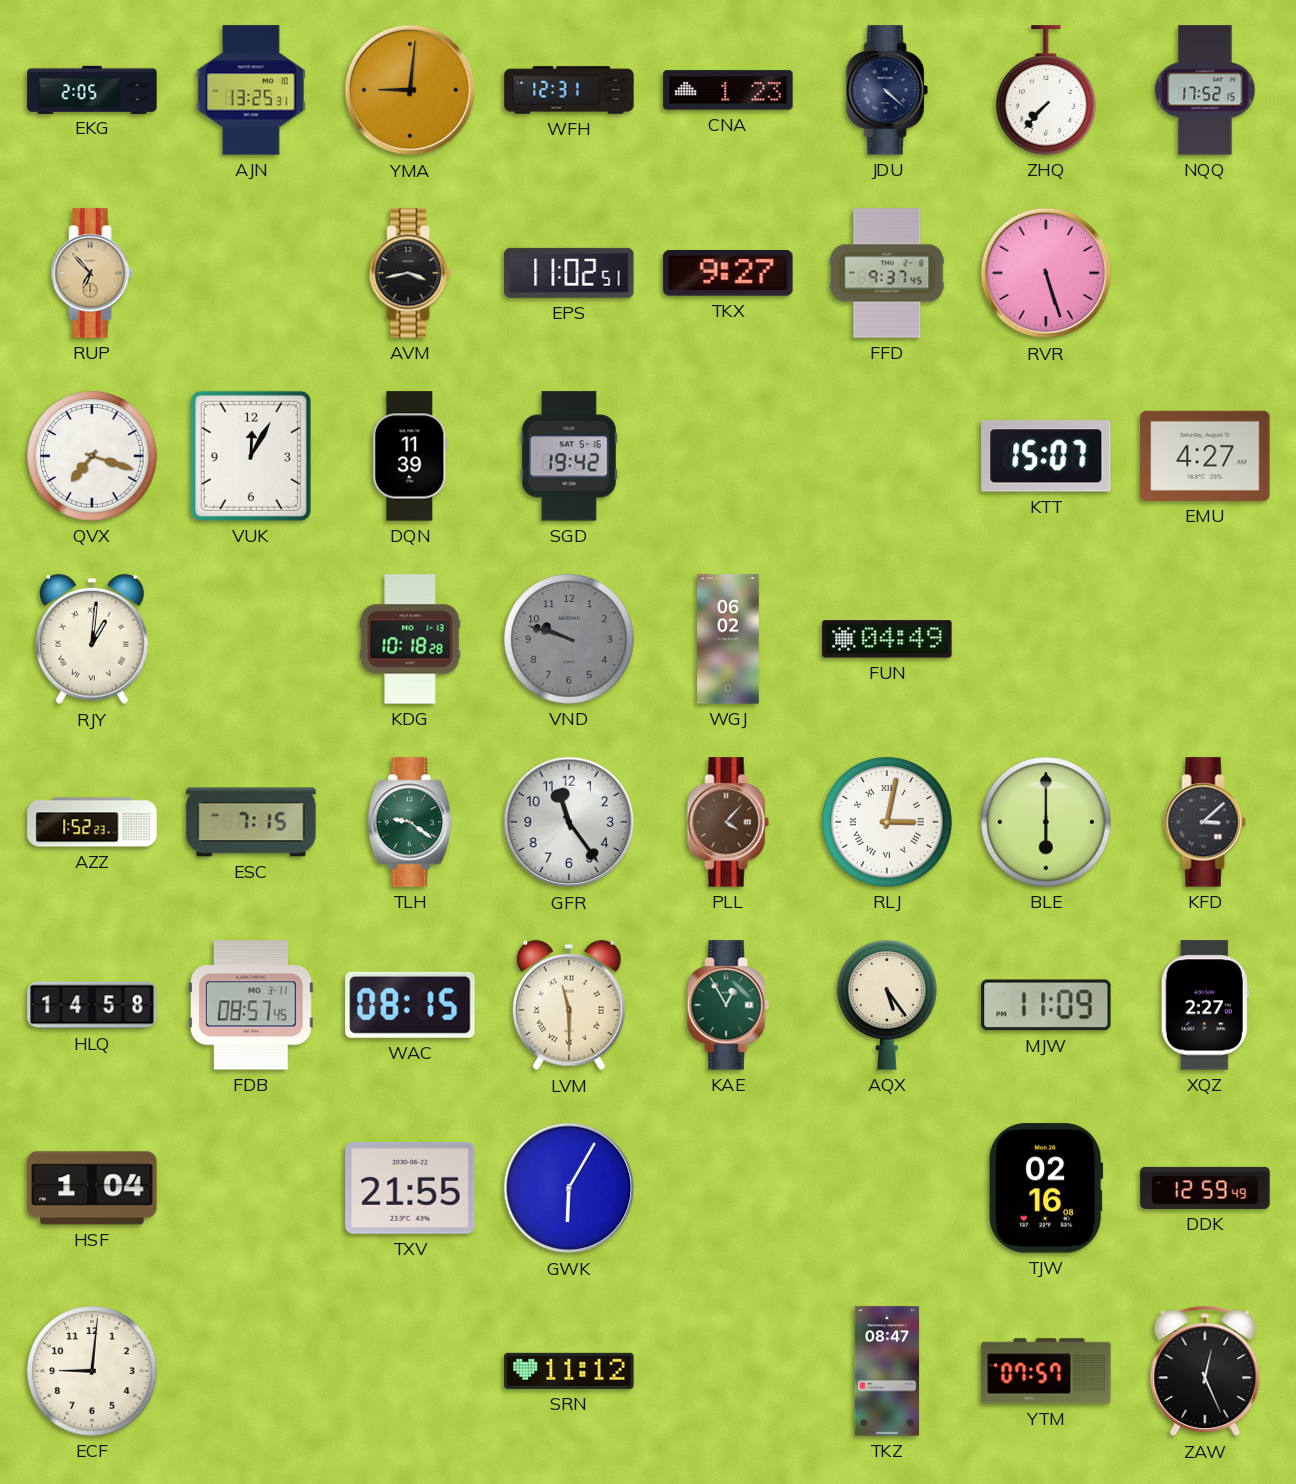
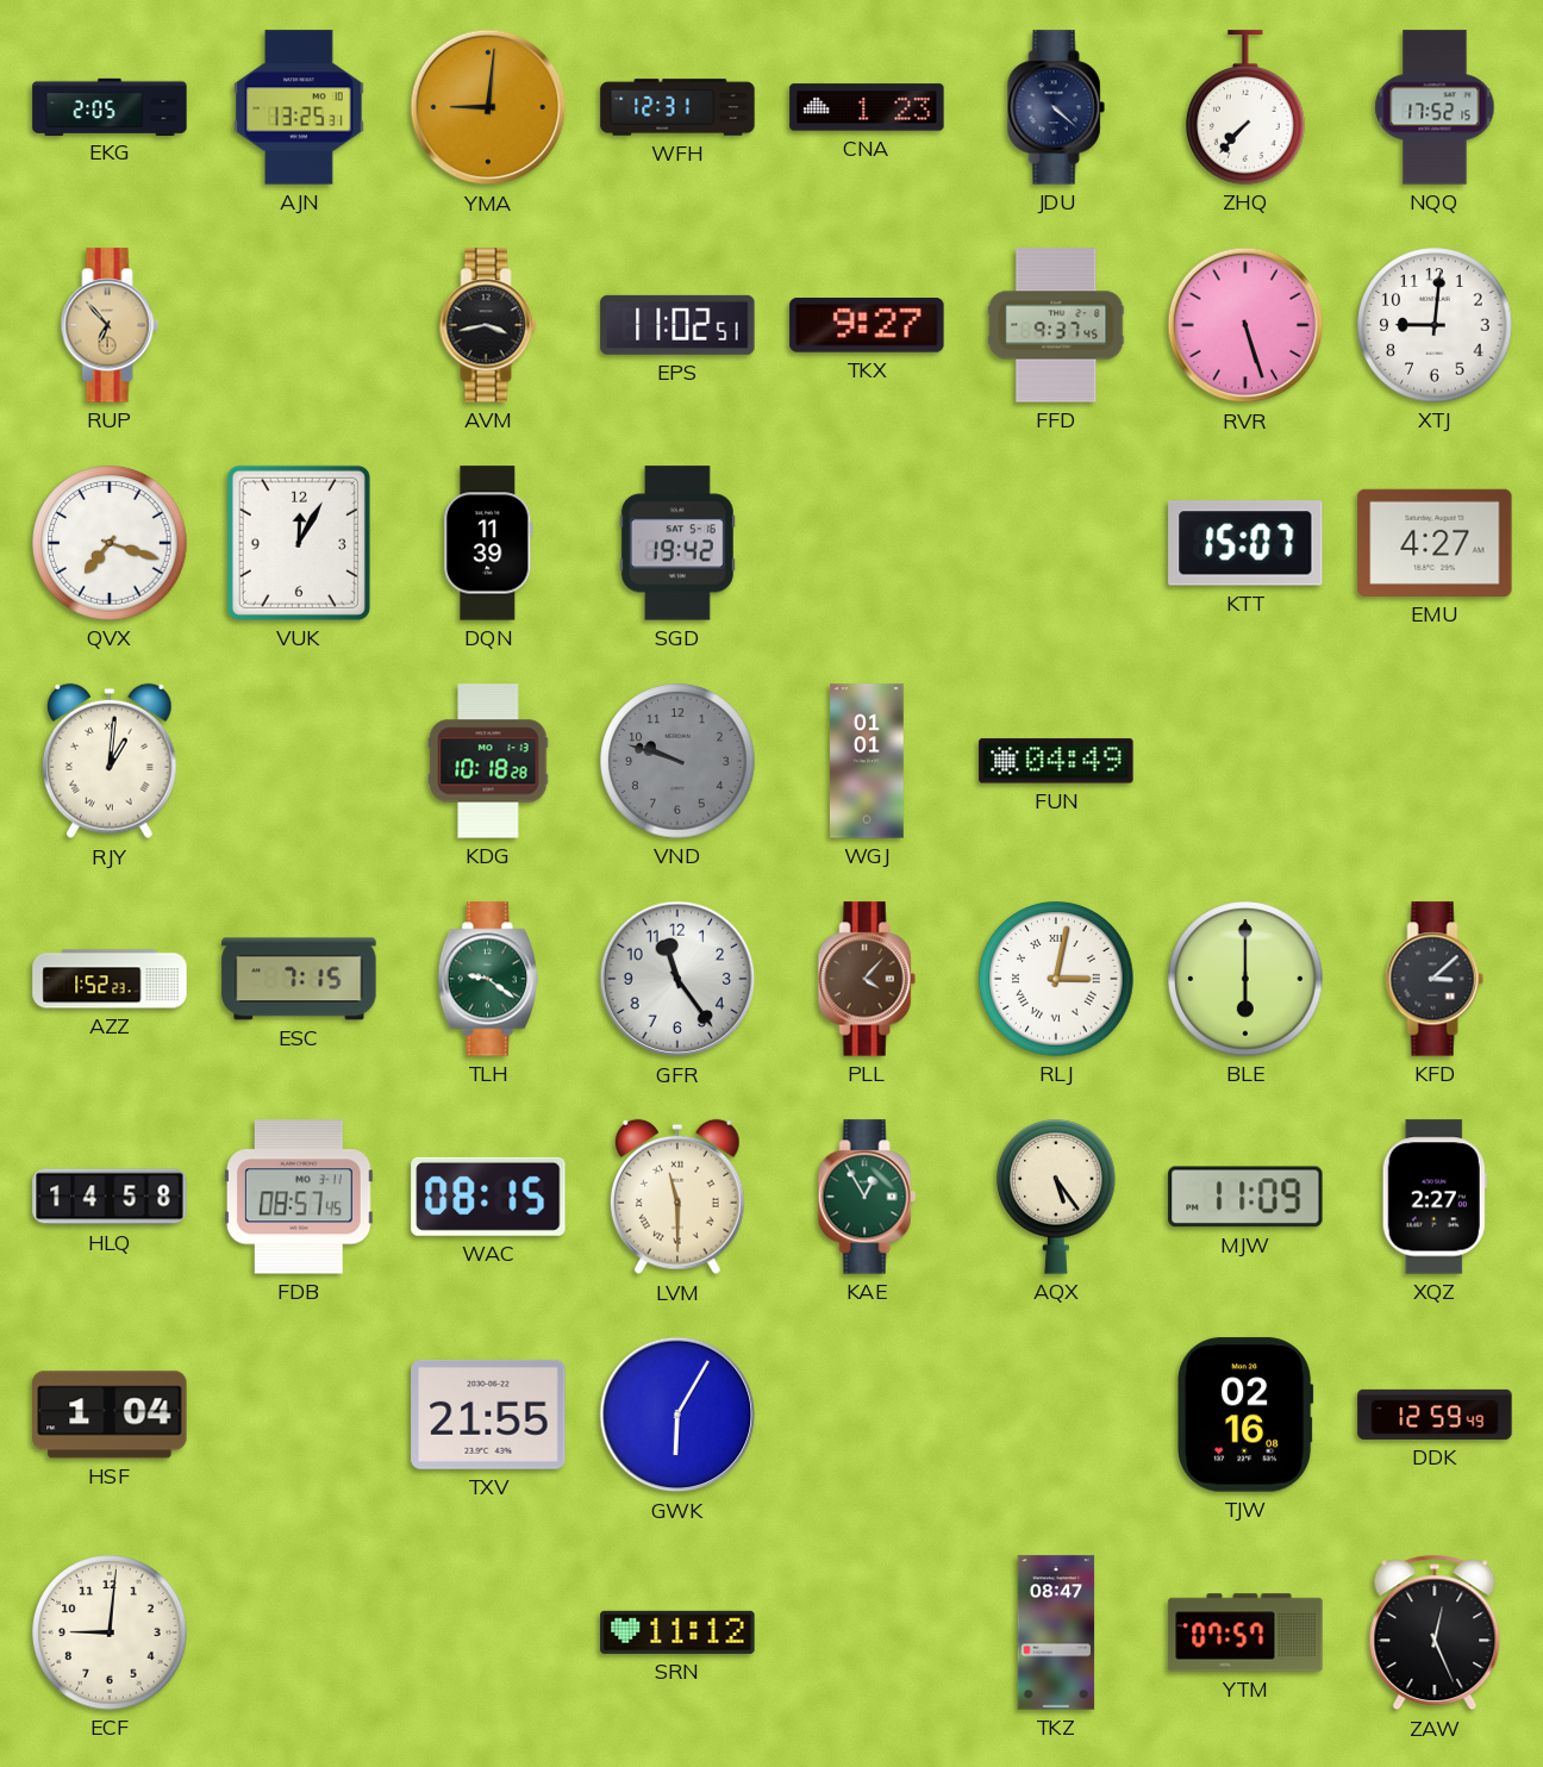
XTJ: none -> 9:01
WGJ: 06:02 -> 01:01
